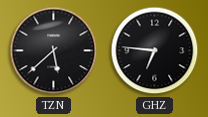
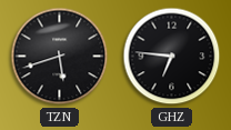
TZN: 5:38 -> 5:42
